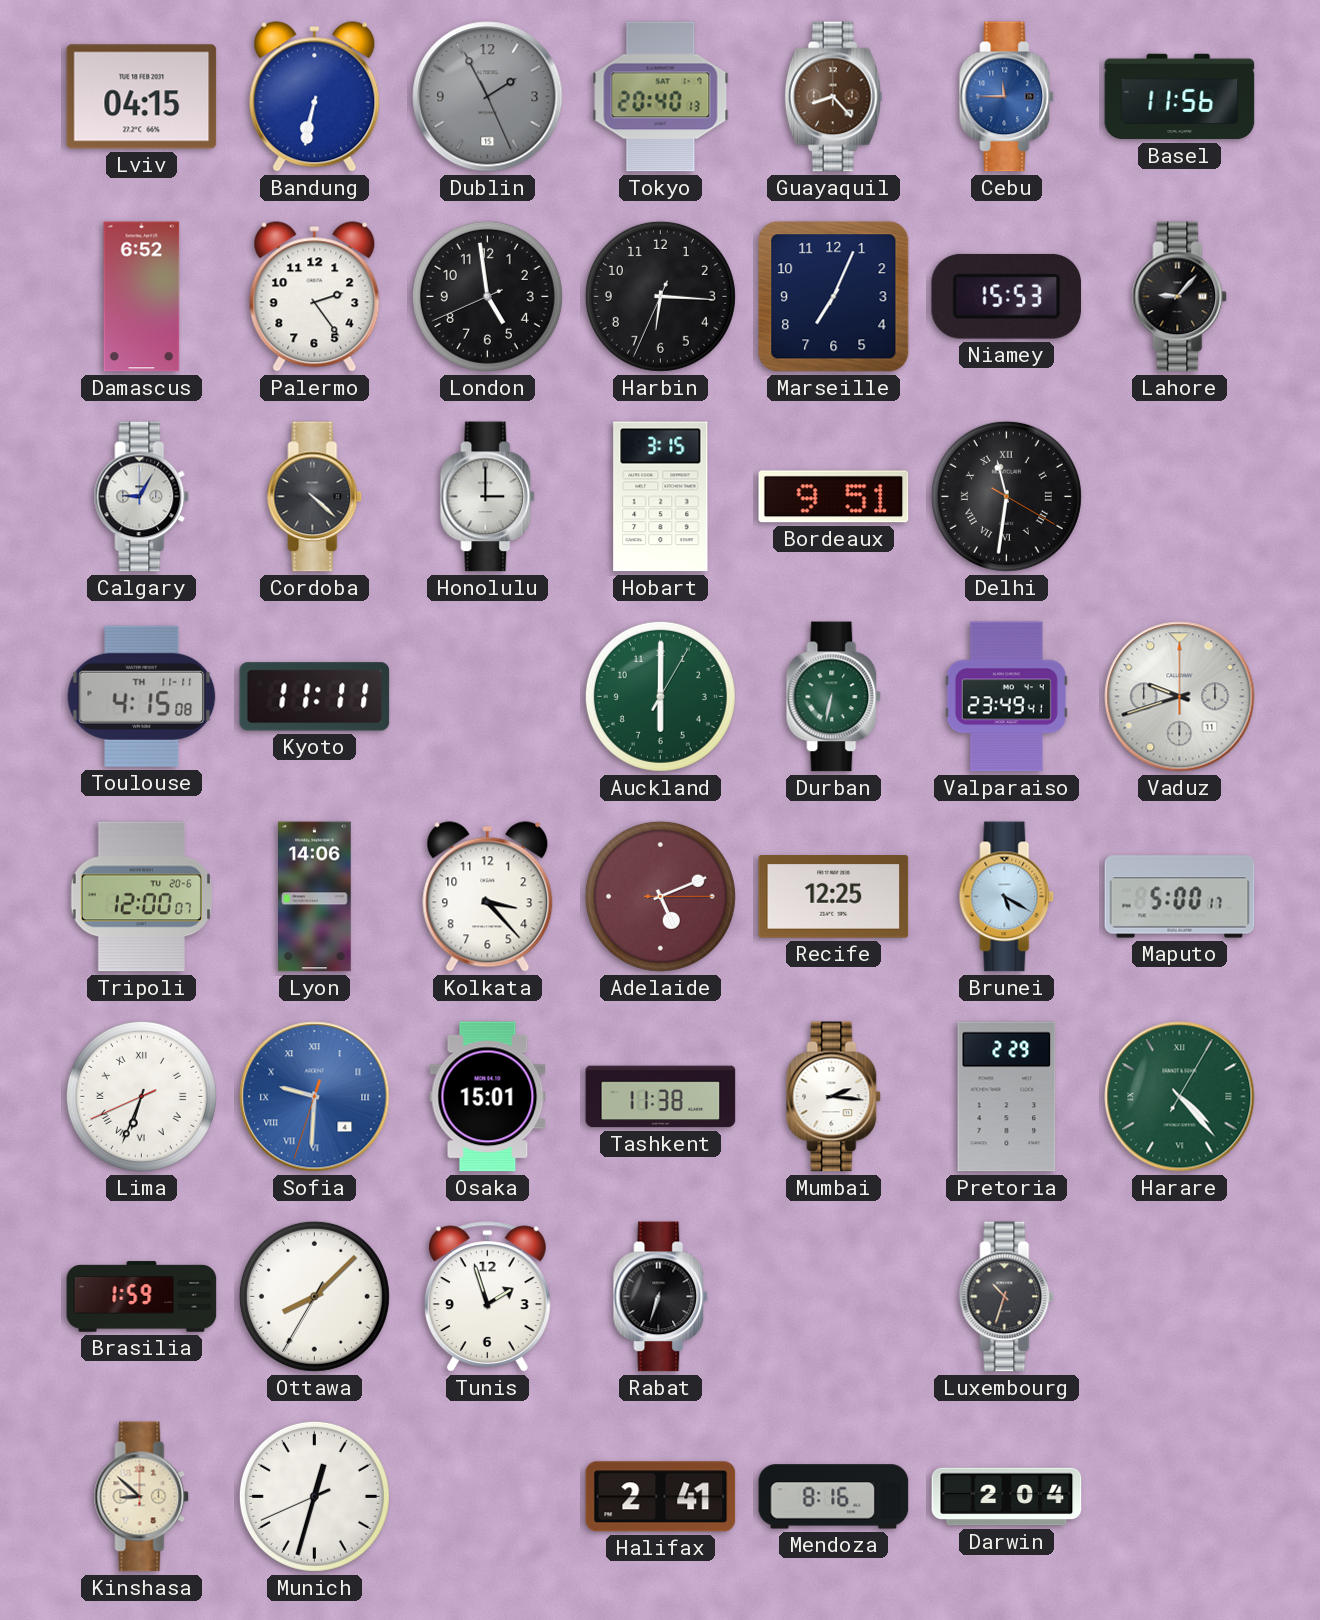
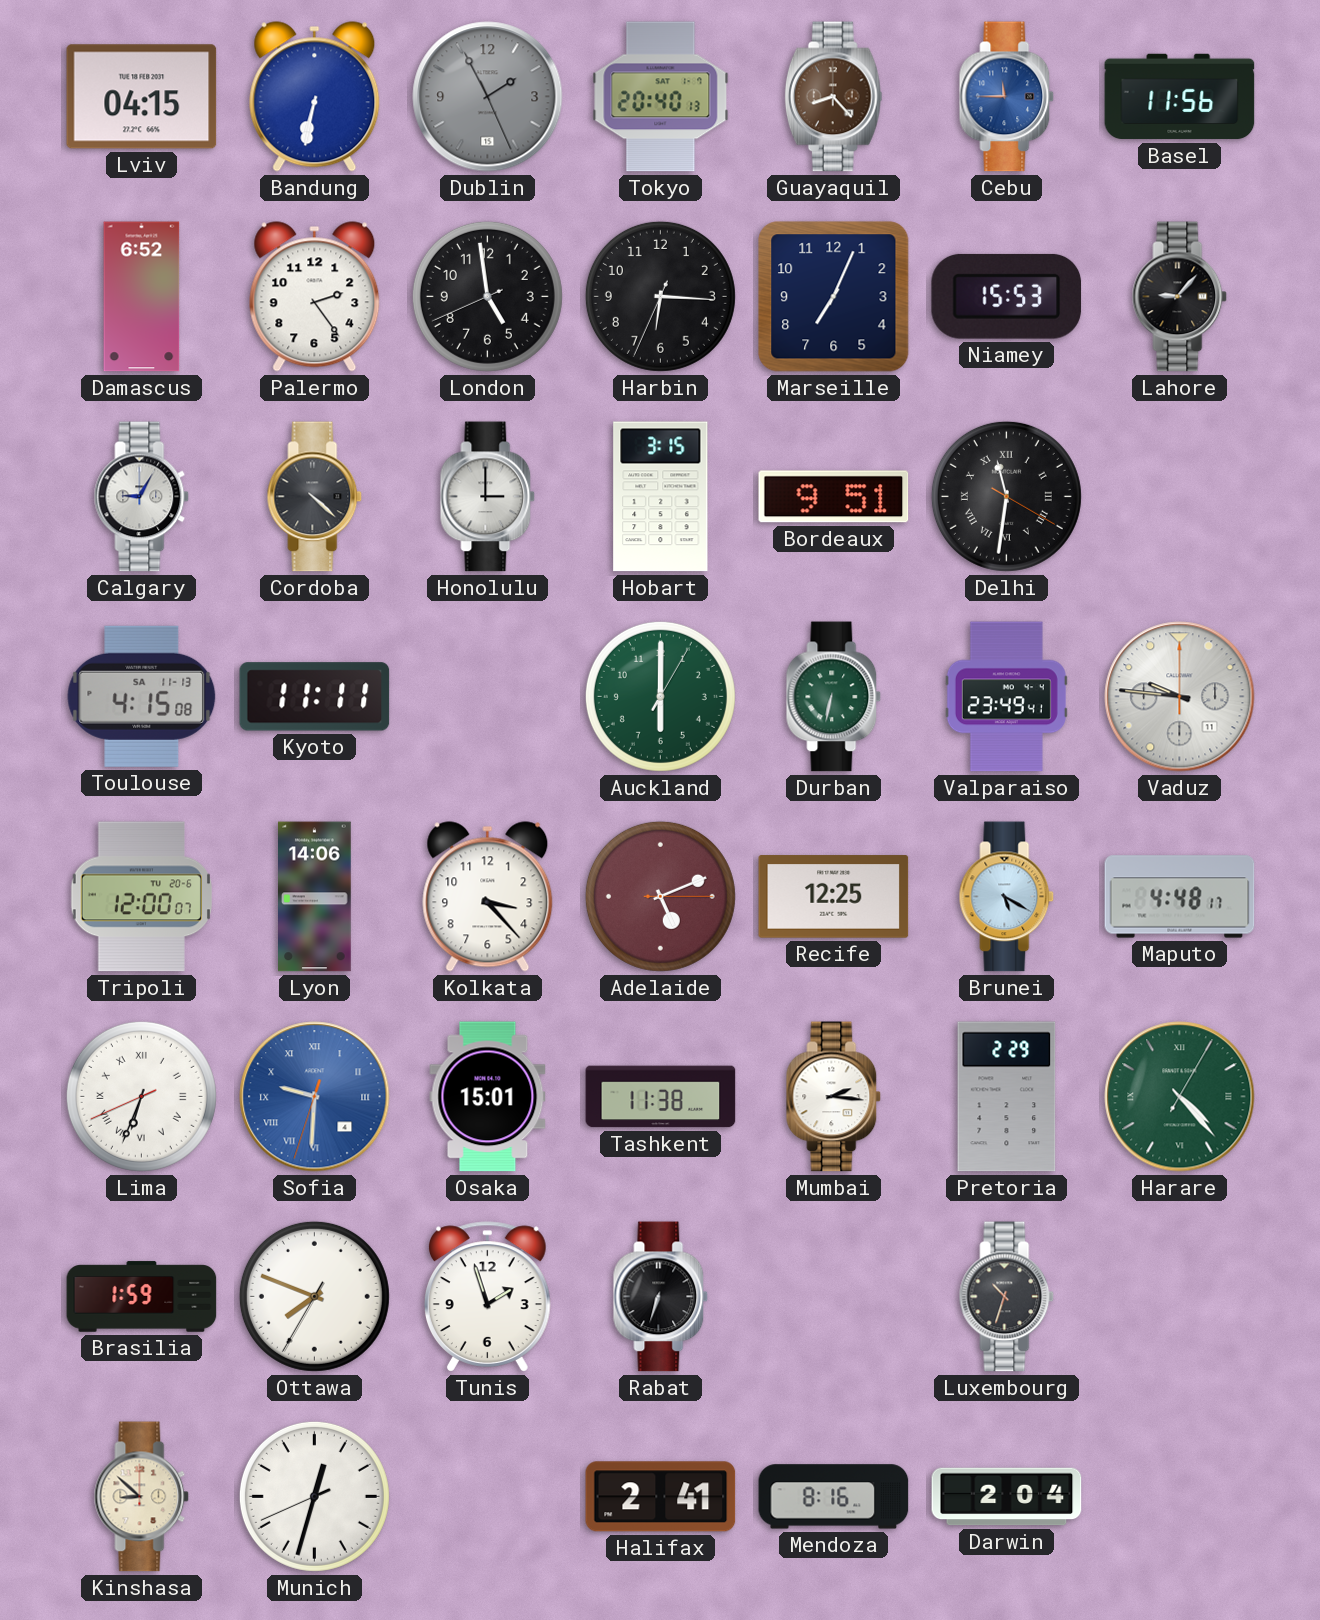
Toulouse date: TH 11-11 -> SA 11-13
Vaduz: 9:42 -> 9:46
Maputo: 5:00 -> 4:48
Ottawa: 8:07 -> 7:48
